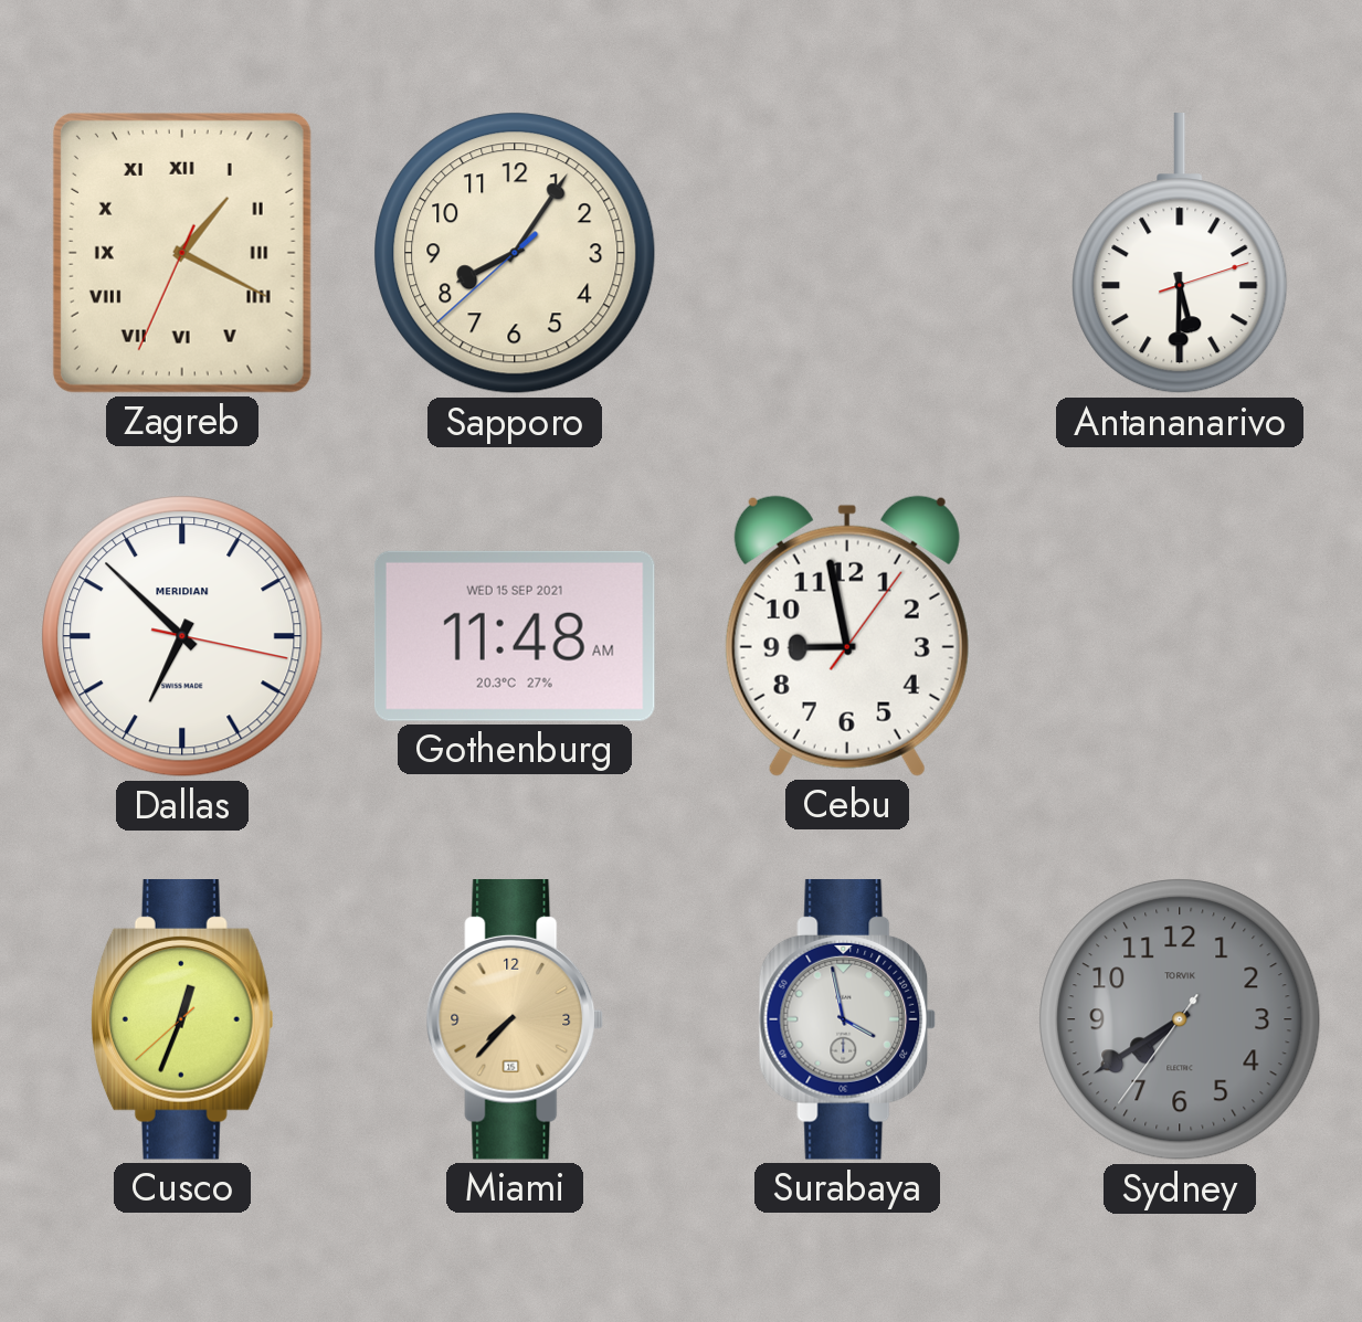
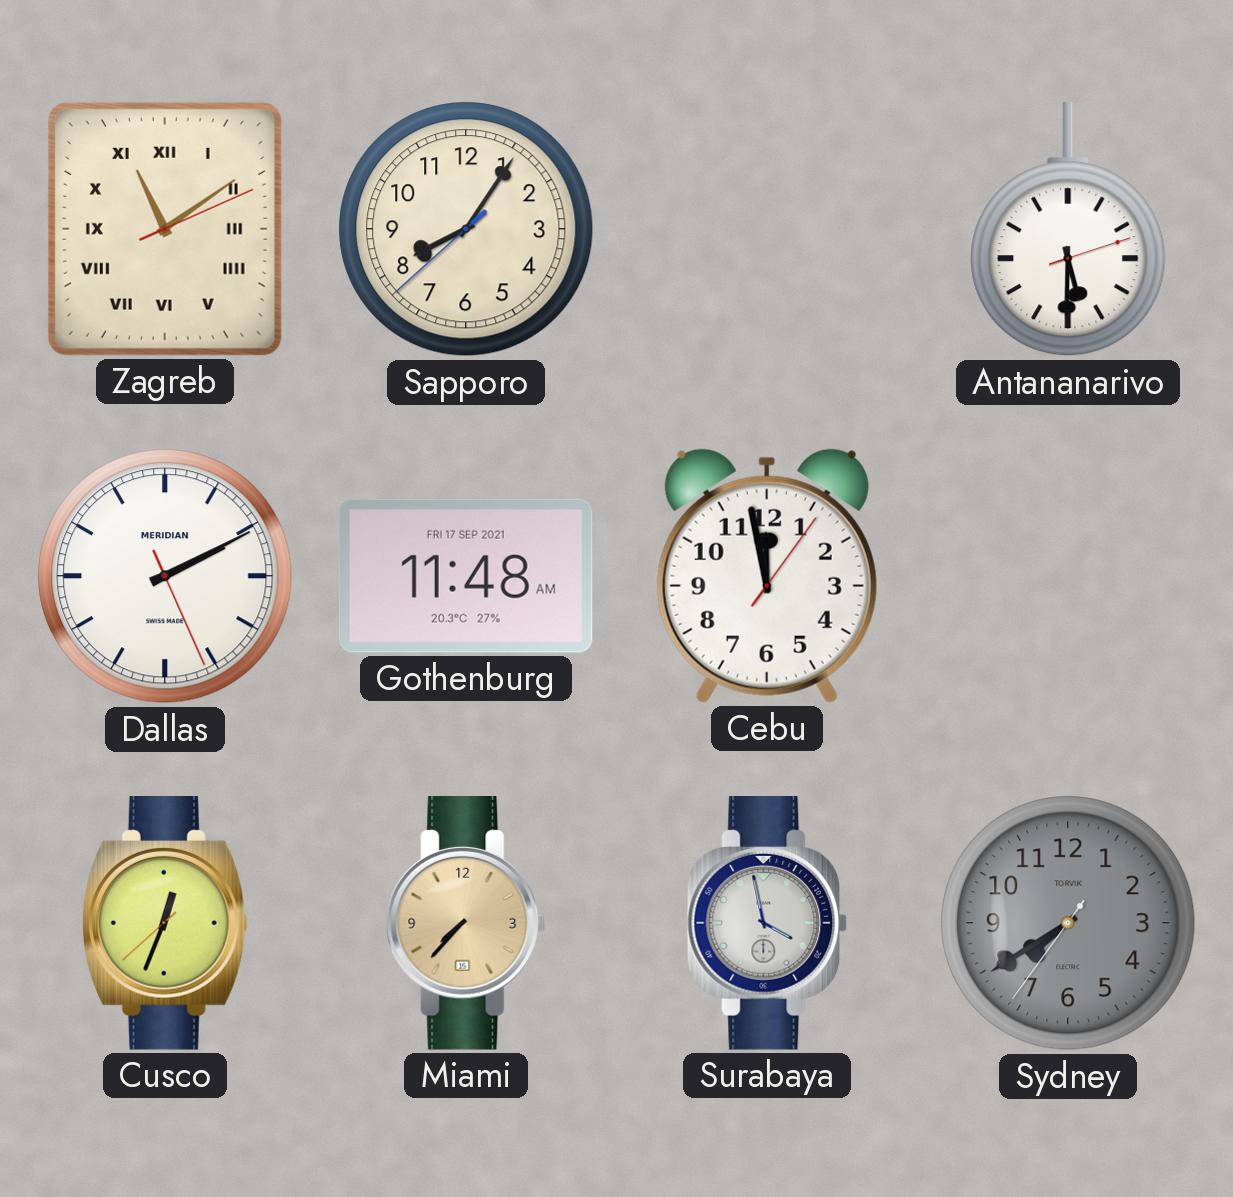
Zagreb: 1:19 -> 11:09
Dallas: 6:52 -> 2:10
Gothenburg date: WED 15 SEP 2021 -> FRI 17 SEP 2021
Cebu: 8:58 -> 11:58
